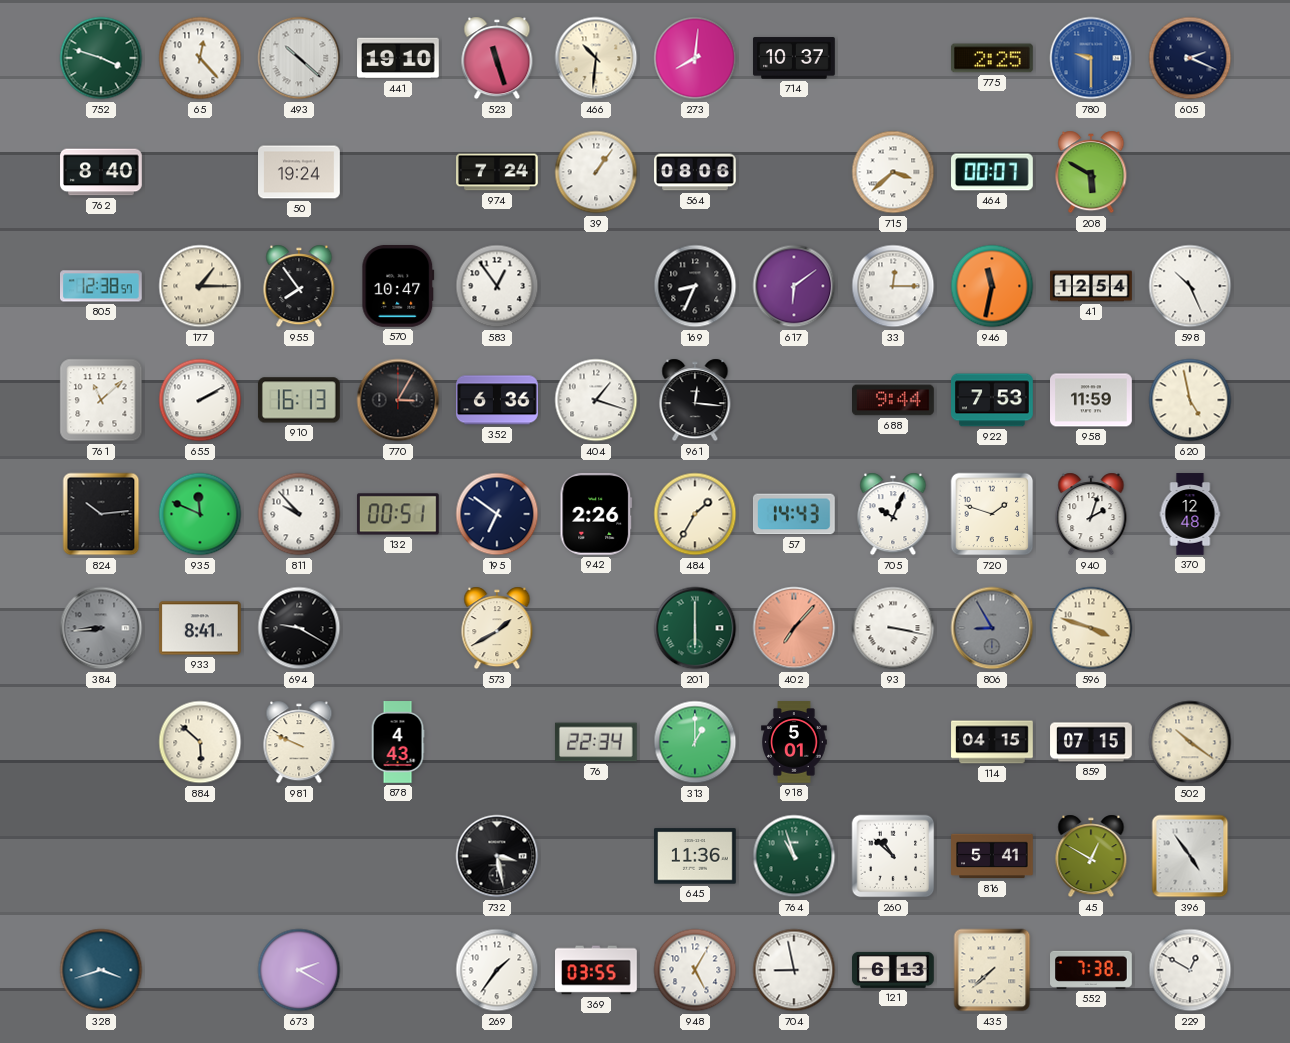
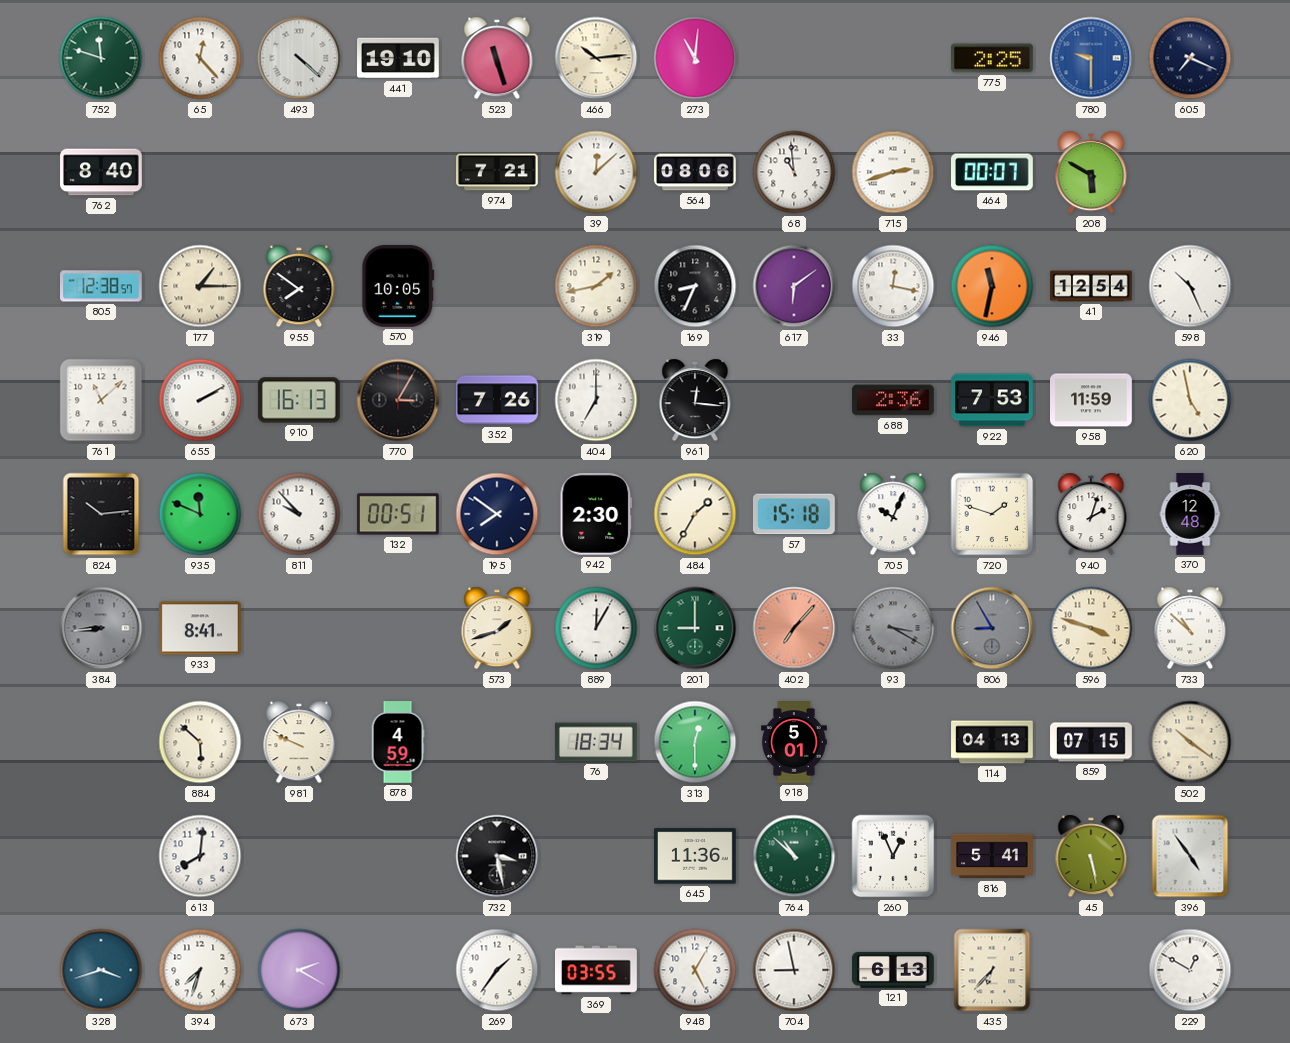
752: 3:48 -> 11:48
493: 10:22 -> 4:22
466: 10:31 -> 10:14
273: 8:01 -> 11:01
714: 10:37 -> none
605: 2:19 -> 7:19
50: 19:24 -> none
974: 7:24 -> 7:21
39: 1:06 -> 12:08
68: none -> 10:59
715: 3:38 -> 2:42
955: 7:54 -> 7:51
570: 10:47 -> 10:05
583: 12:54 -> none
319: none -> 1:43
33: 12:15 -> 12:17
352: 6:36 -> 7:26
404: 1:18 -> 7:00
688: 9:44 -> 2:36
195: 6:51 -> 7:51
942: 2:26 -> 2:30
57: 14:43 -> 15:18
694: 9:20 -> none
573: 1:40 -> 1:42
889: none -> 12:05
201: 6:00 -> 9:00
93: 3:17 -> 3:20
93 dial: white -> grey
733: none -> 10:52
878: 4:43 -> 4:59
76: 22:34 -> 18:34
313: 1:00 -> 12:30
114: 04:15 -> 04:13
613: none -> 8:01
764: 10:57 -> 10:52
260: 10:52 -> 12:56
45: 12:50 -> 5:28
394: none -> 7:33
435: 7:38 -> 6:37
552: 7:38 -> none
